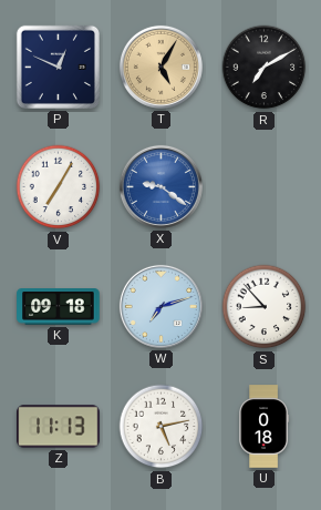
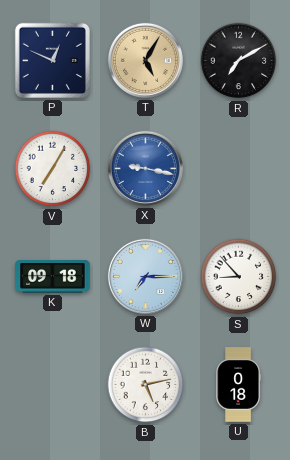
X: 9:21 -> 9:17
W: 7:12 -> 7:15
Z: 11:13 -> none
